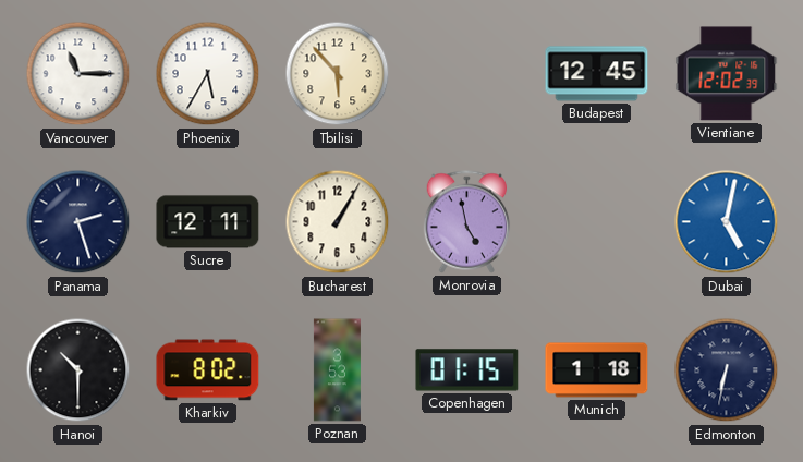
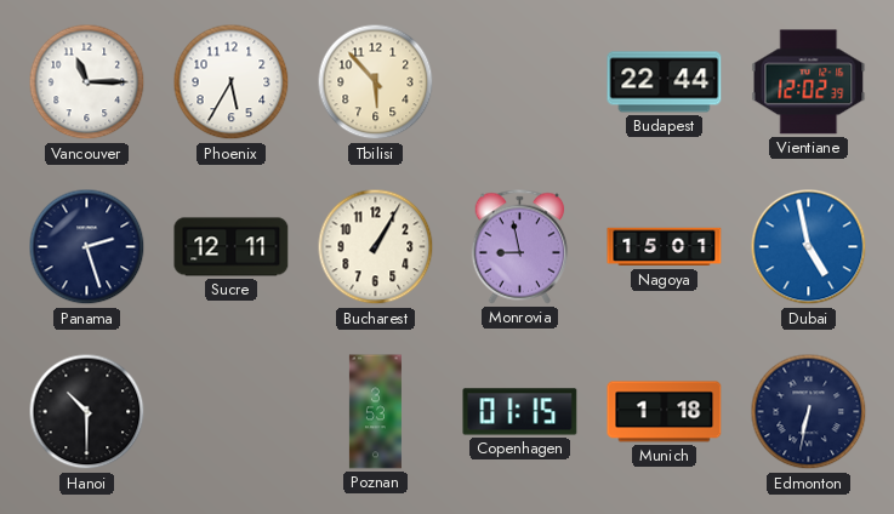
Budapest: 12:45 -> 22:44
Monrovia: 4:58 -> 8:58
Nagoya: none -> 15:01
Dubai: 5:02 -> 4:58
Kharkiv: 8:02 -> none
